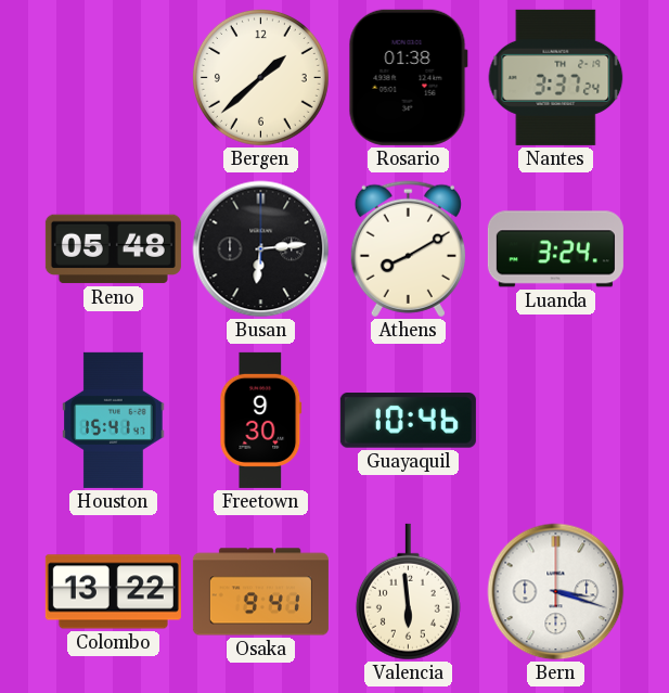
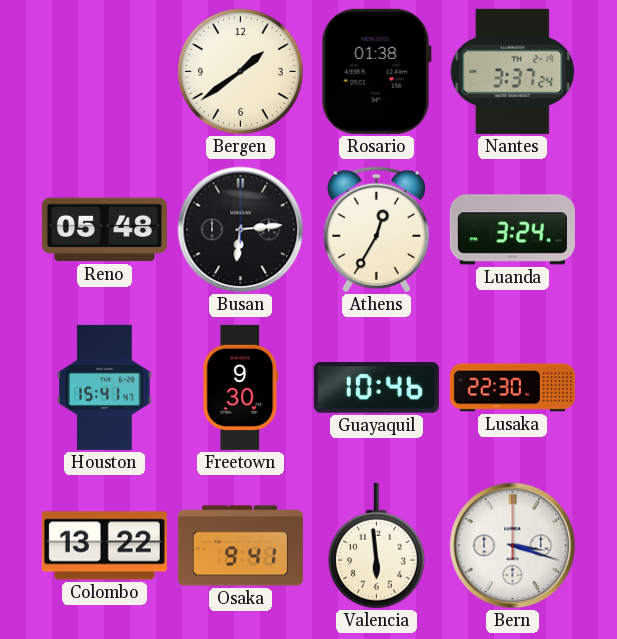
Bergen: 1:38 -> 1:39
Athens: 8:10 -> 12:35
Lusaka: none -> 22:30
